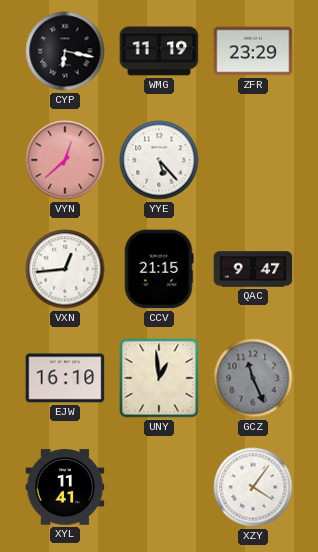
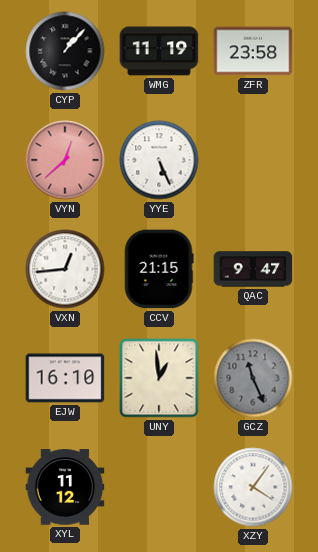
CYP: 6:17 -> 1:07
ZFR: 23:29 -> 23:58
YYE: 5:23 -> 5:26
XYL: 11:41 -> 11:12
